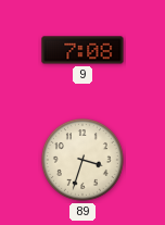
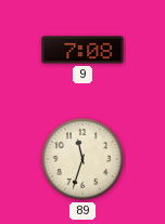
89: 3:33 -> 11:33
